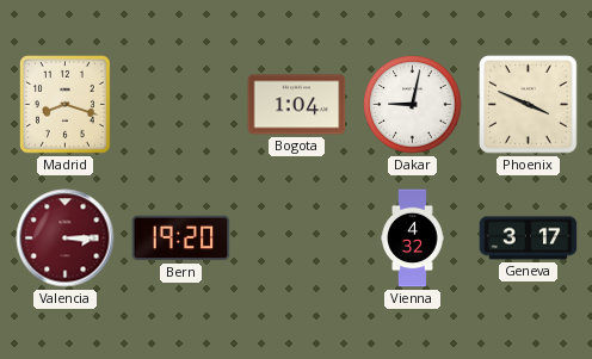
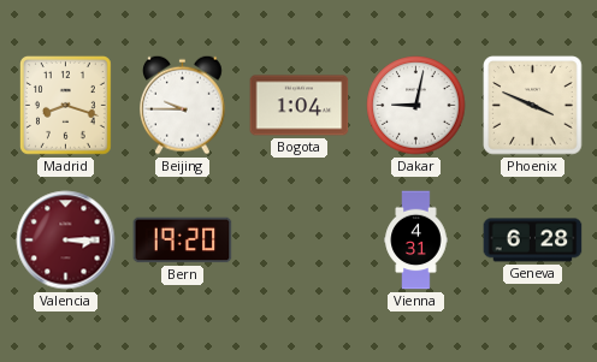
Beijing: none -> 9:45
Vienna: 4:32 -> 4:31
Geneva: 3:17 -> 6:28
